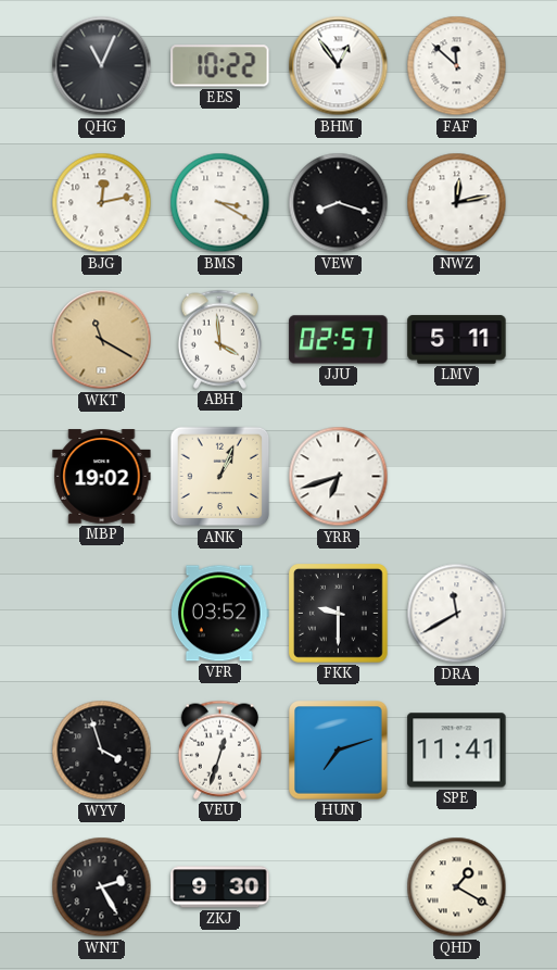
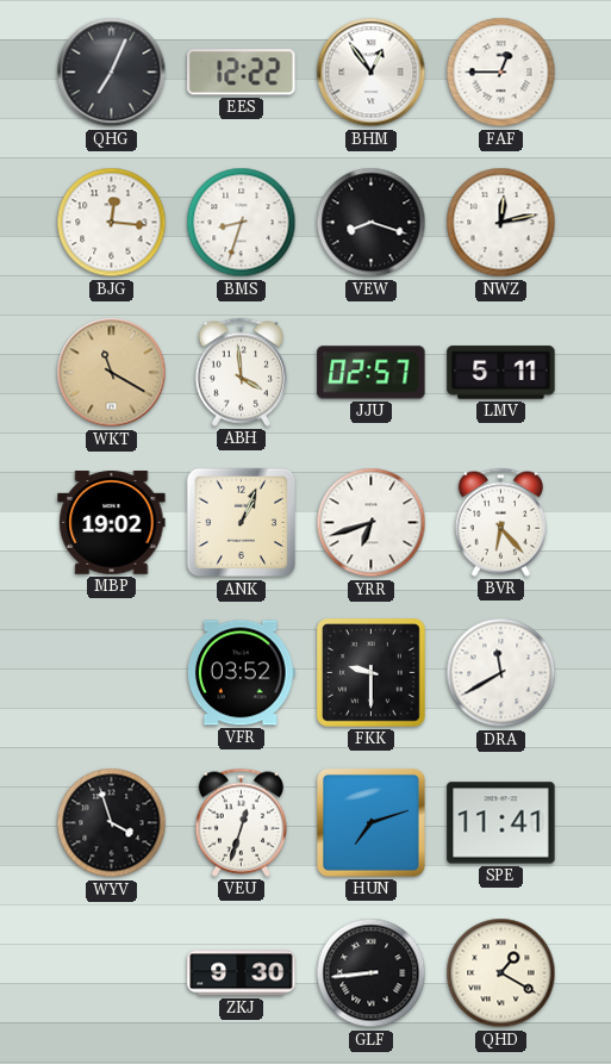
QHG: 11:04 -> 7:04
EES: 10:22 -> 12:22
FAF: 11:52 -> 12:45
BJG: 12:13 -> 12:16
BMS: 3:20 -> 8:33
BVR: none -> 6:23
WNT: 2:25 -> none
GLF: none -> 8:44
